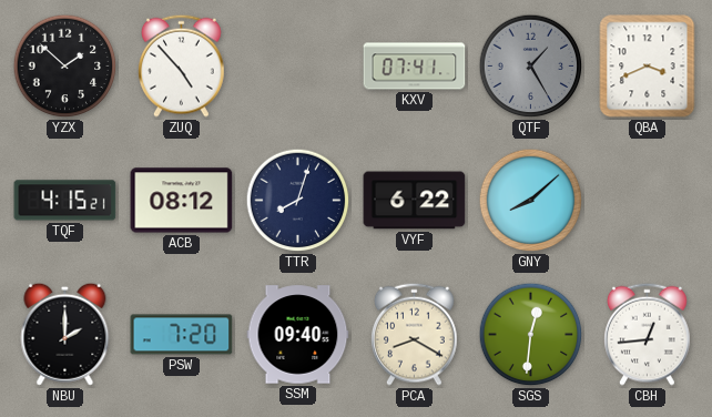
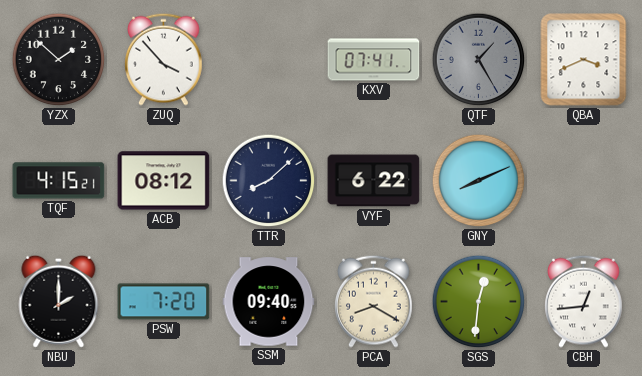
ZUQ: 4:53 -> 3:53
TTR: 8:03 -> 8:08
GNY: 8:08 -> 8:11
